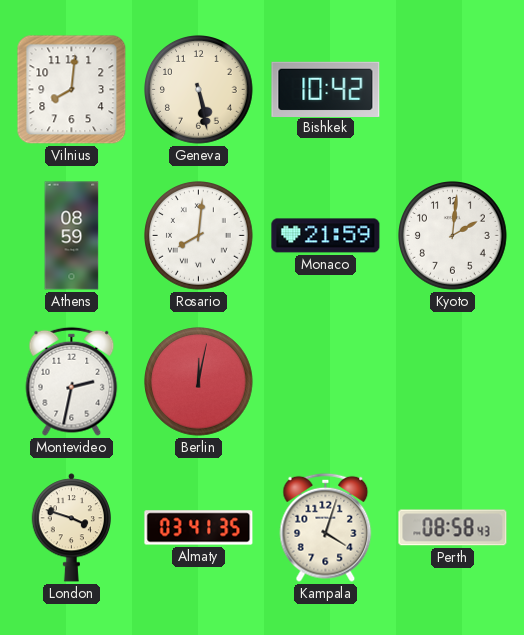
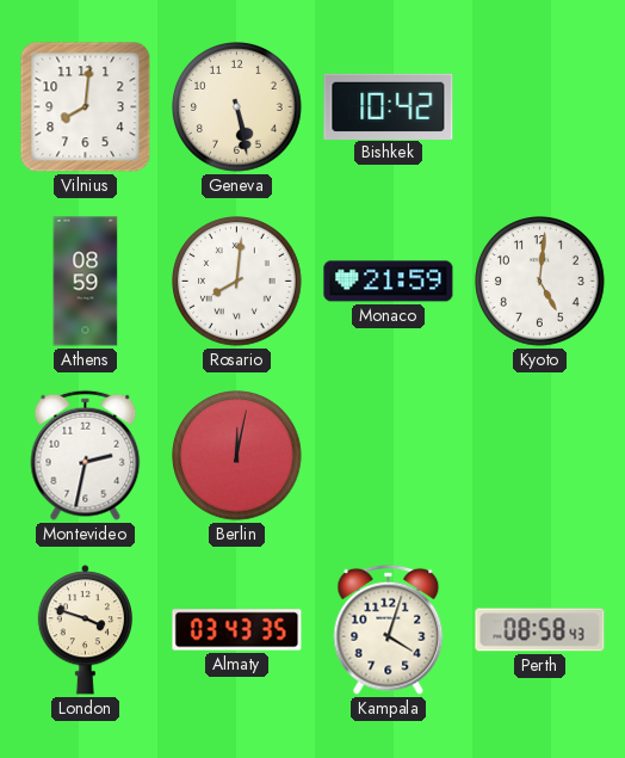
Kyoto: 2:01 -> 5:01
Almaty: 03:41 -> 03:43
